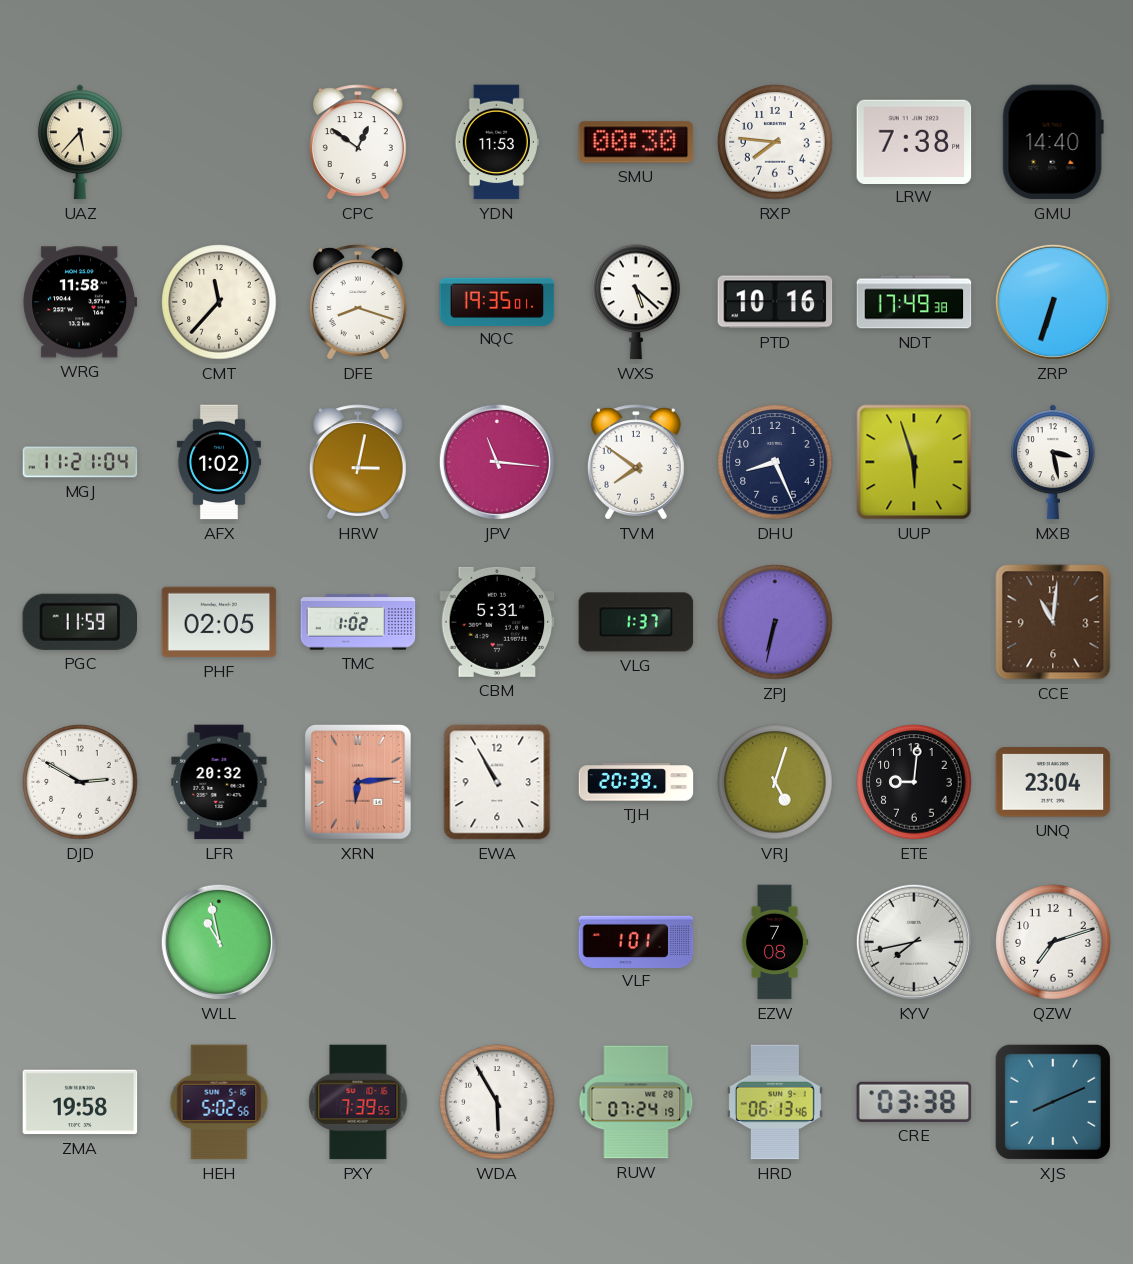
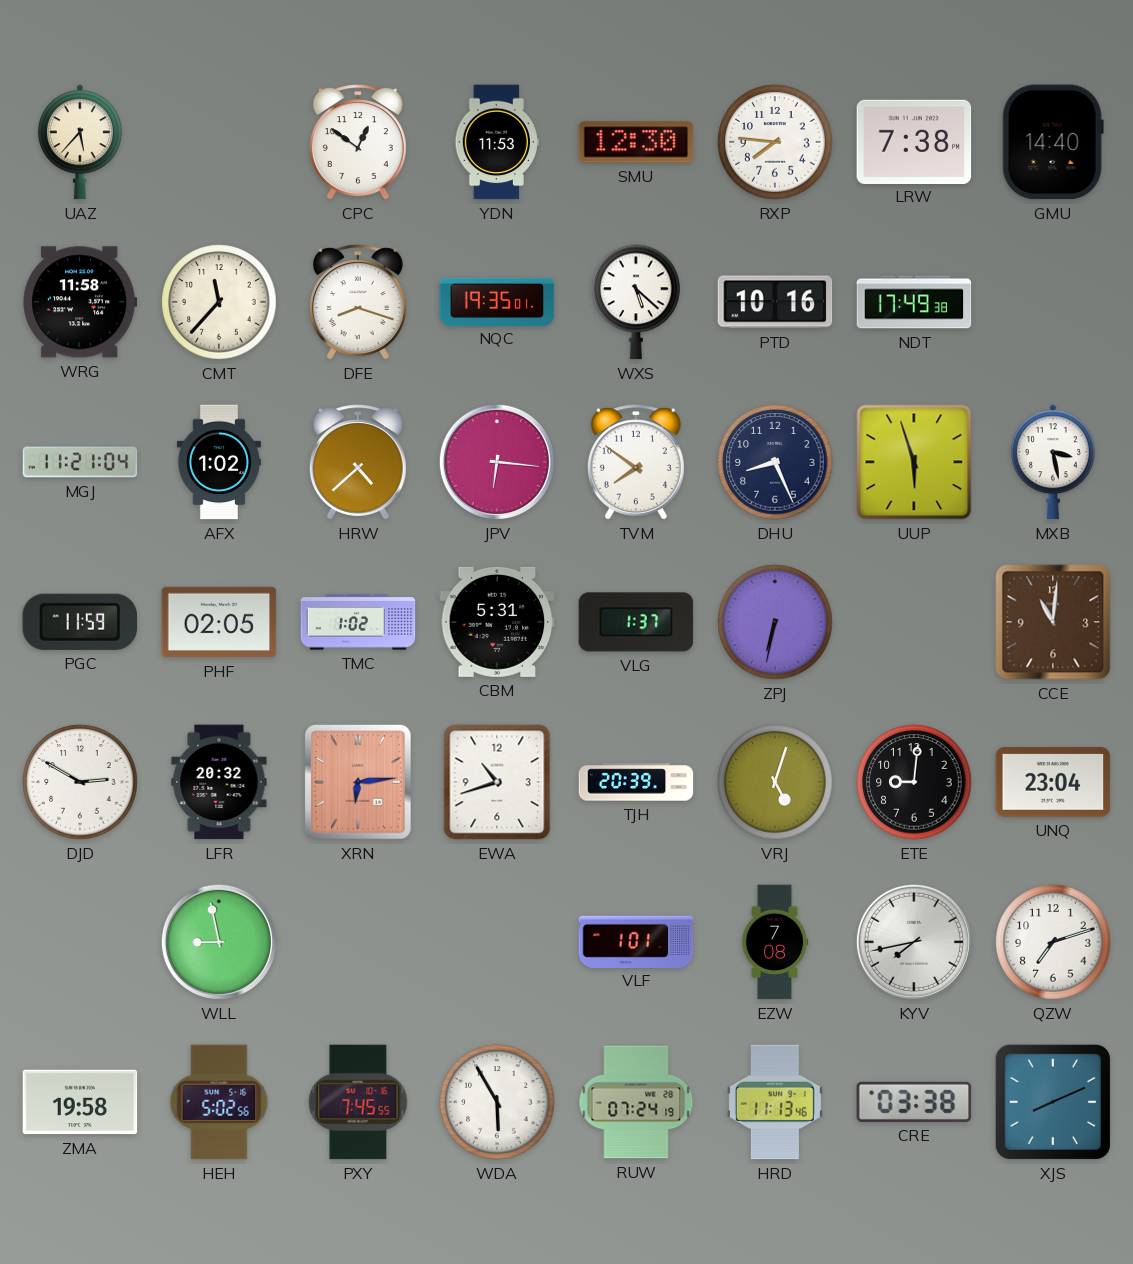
SMU: 00:30 -> 12:30
ZRP: 6:33 -> none
HRW: 3:02 -> 4:38
JPV: 11:16 -> 6:16
EWA: 10:55 -> 10:42
WLL: 10:58 -> 8:58
PXY: 7:39 -> 7:45
HRD: 06:13 -> 11:13
